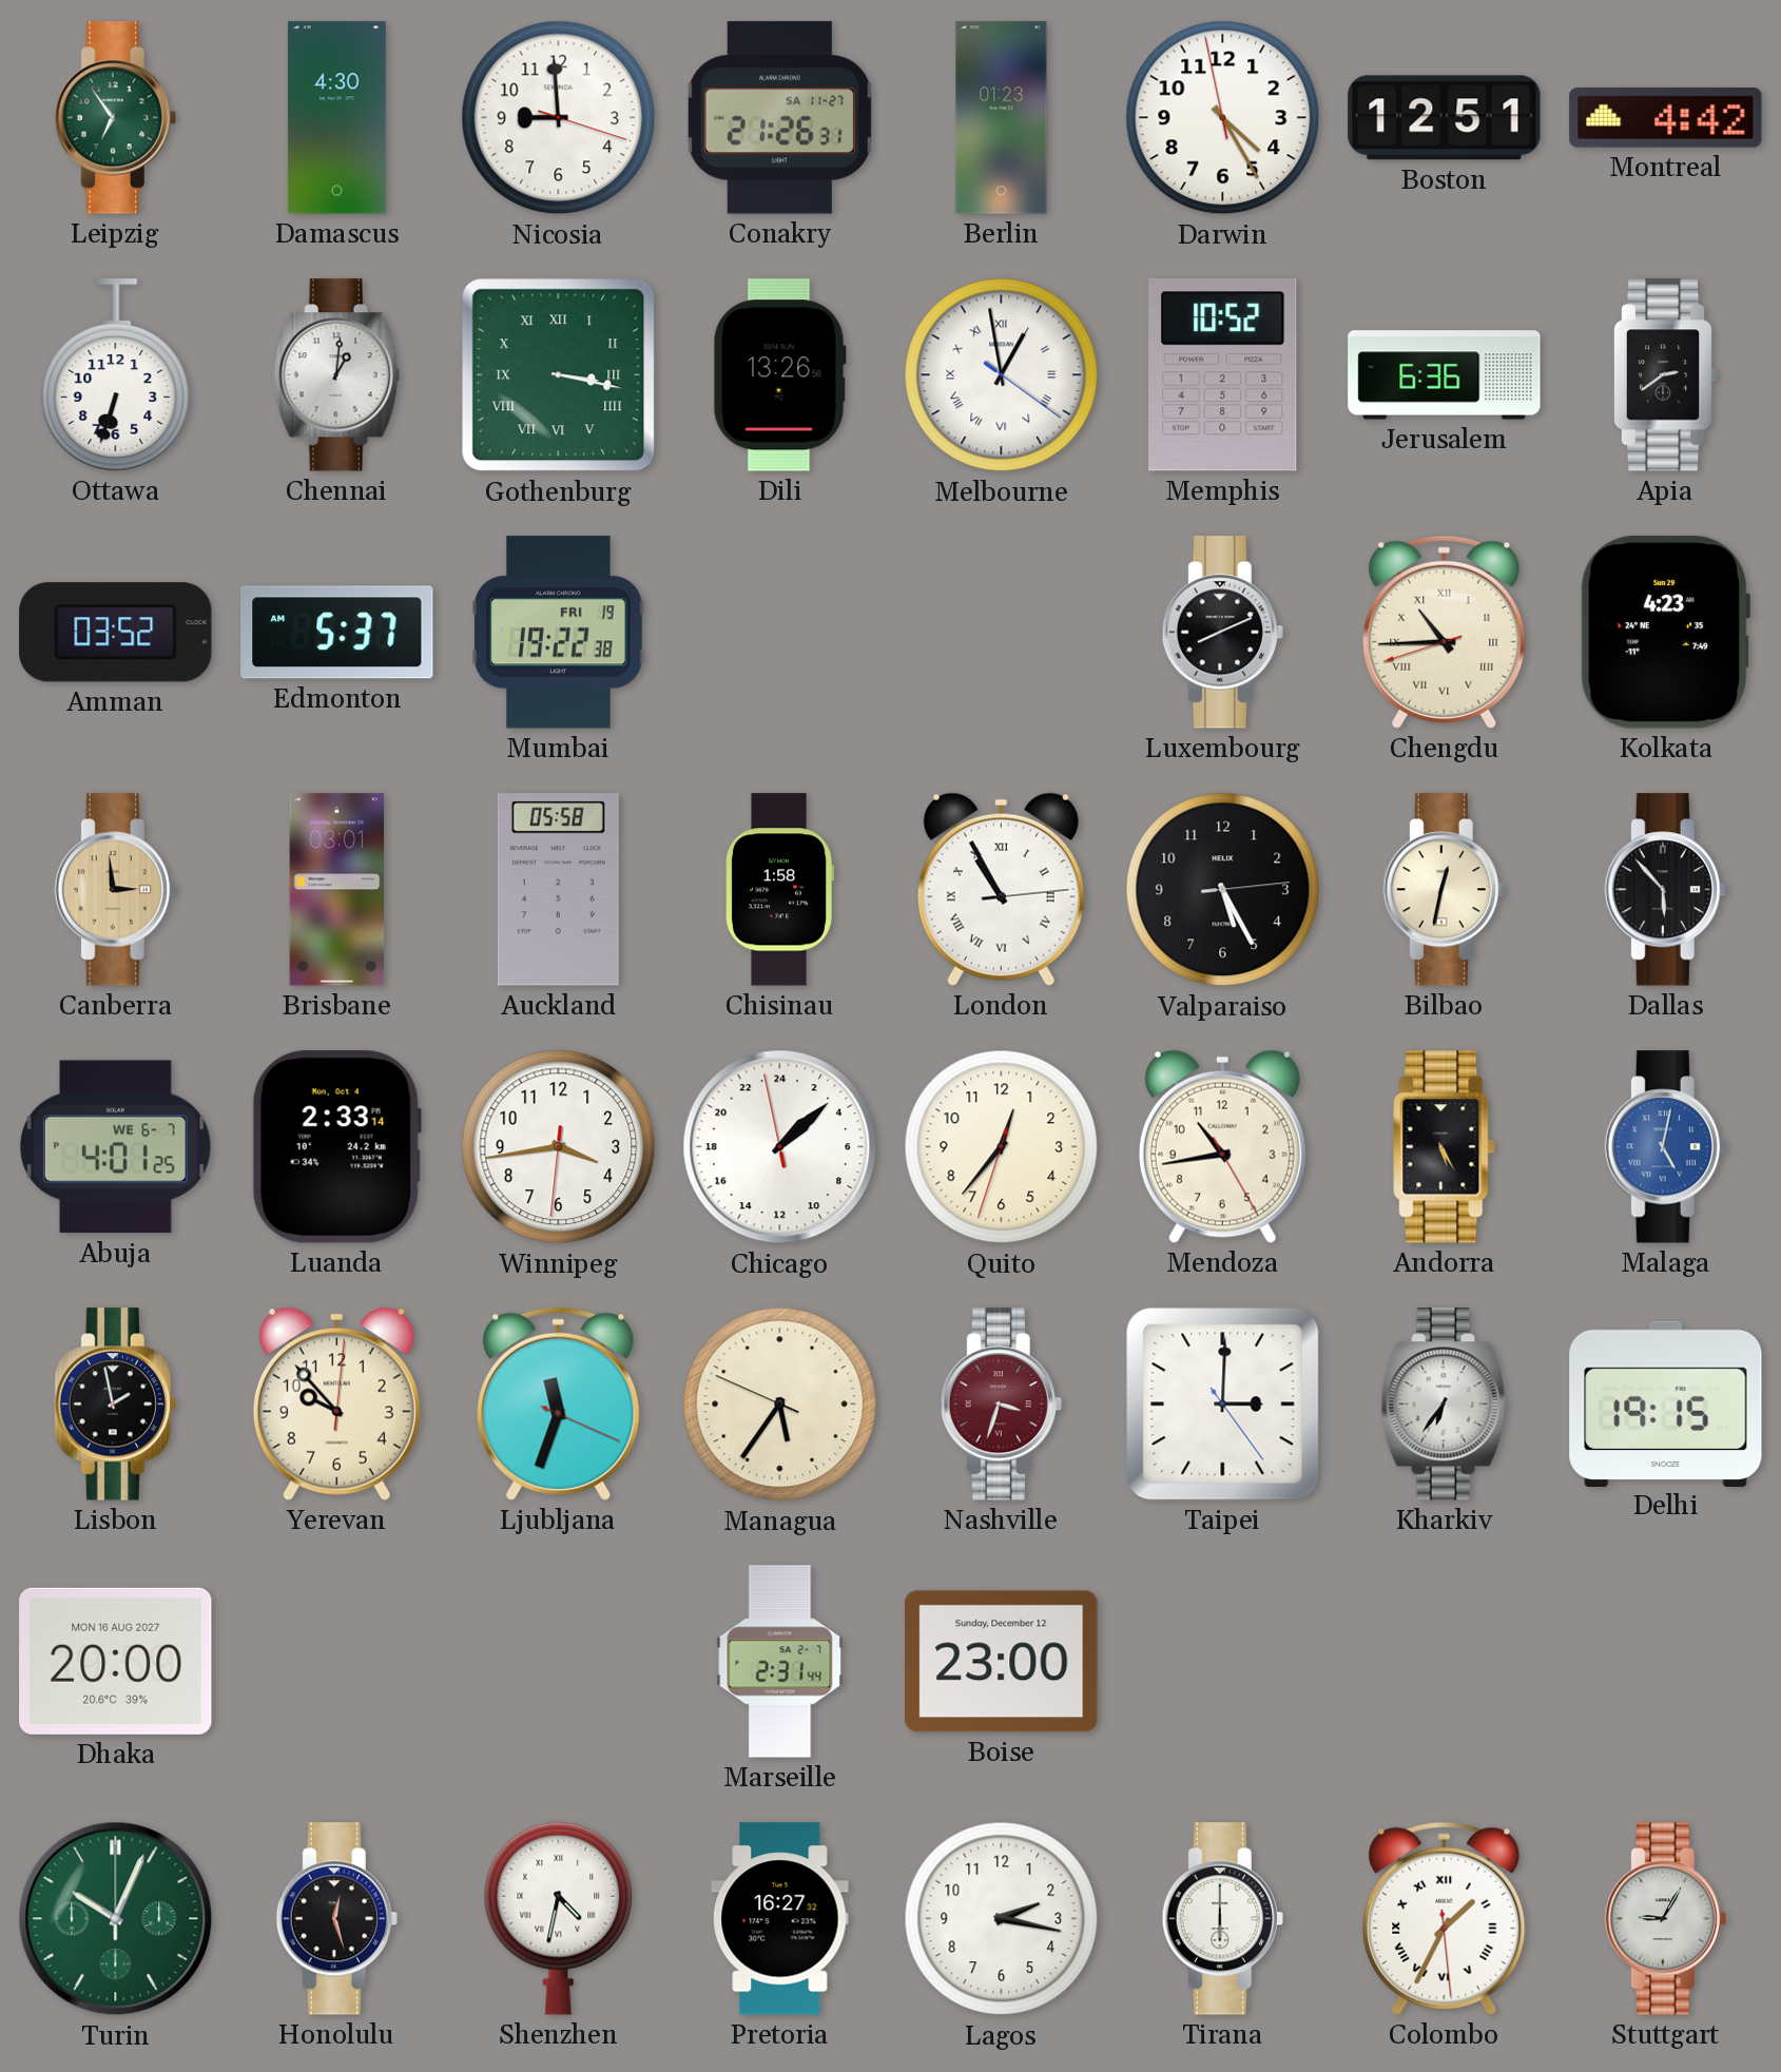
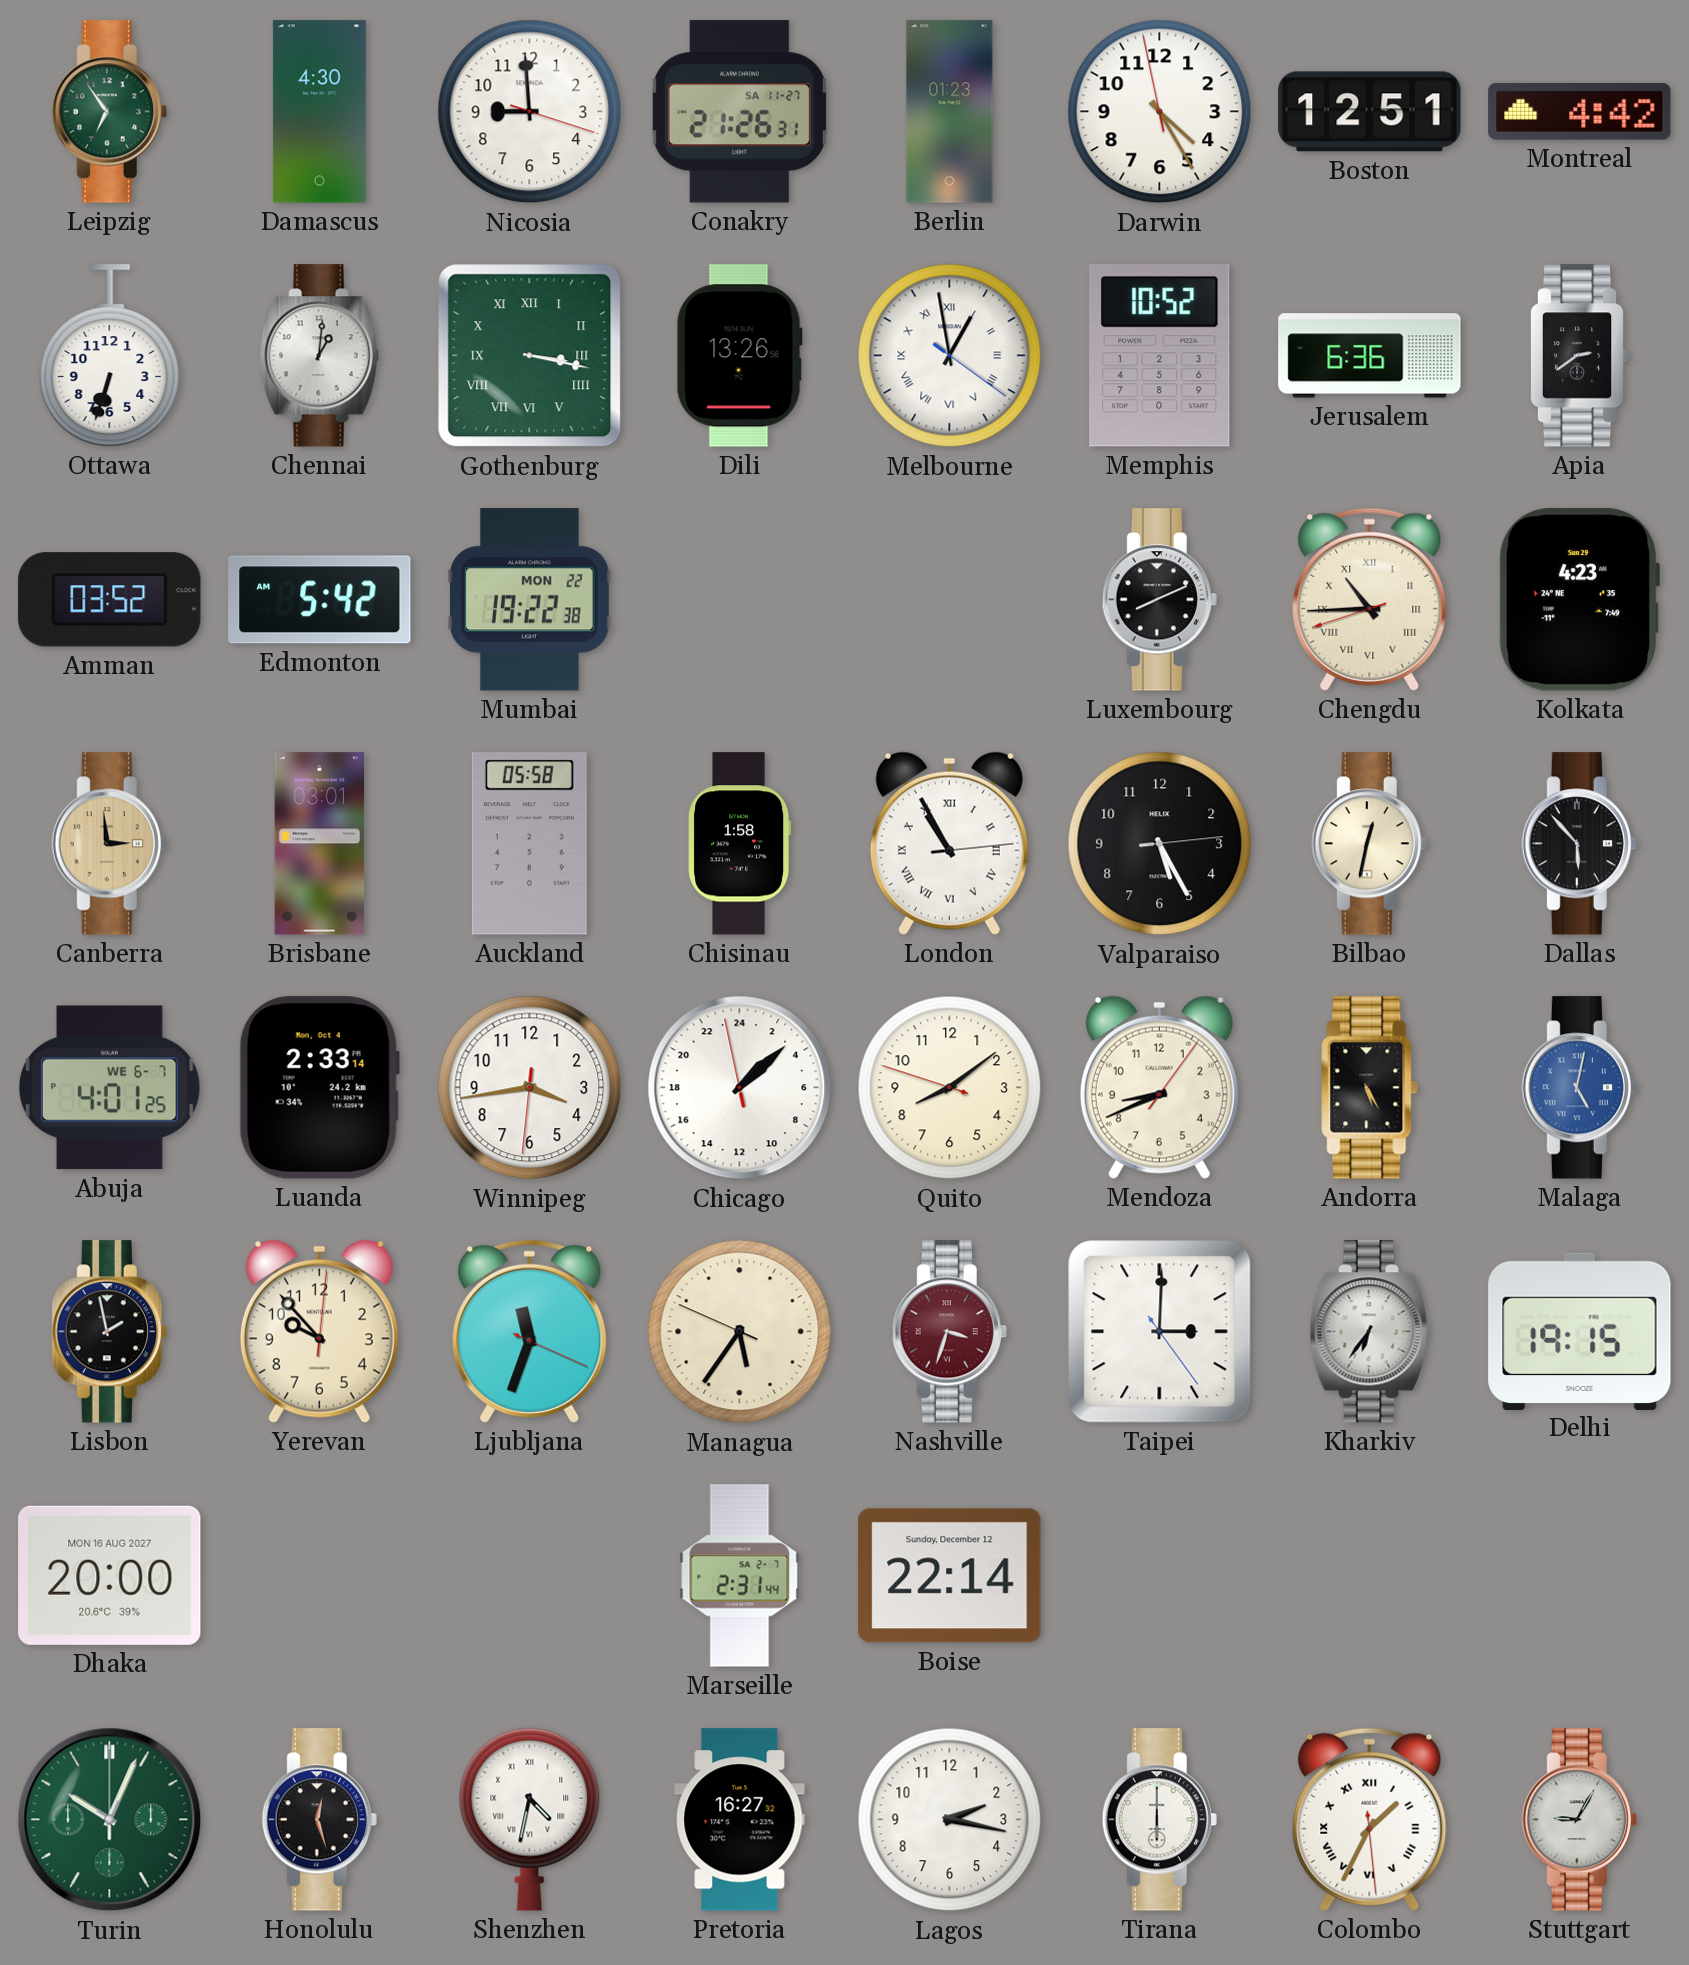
Edmonton: 5:37 -> 5:42
Mumbai date: FRI 19 -> MON 22
Quito: 12:36 -> 8:08
Mendoza: 10:43 -> 8:41
Boise: 23:00 -> 22:14
